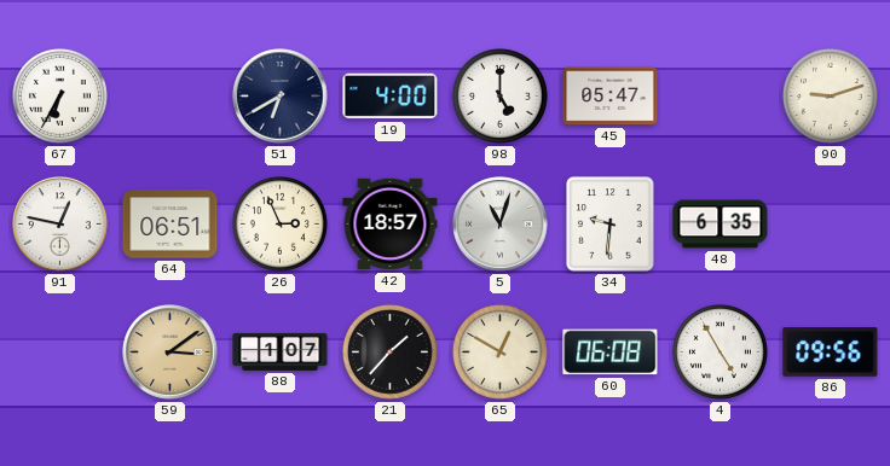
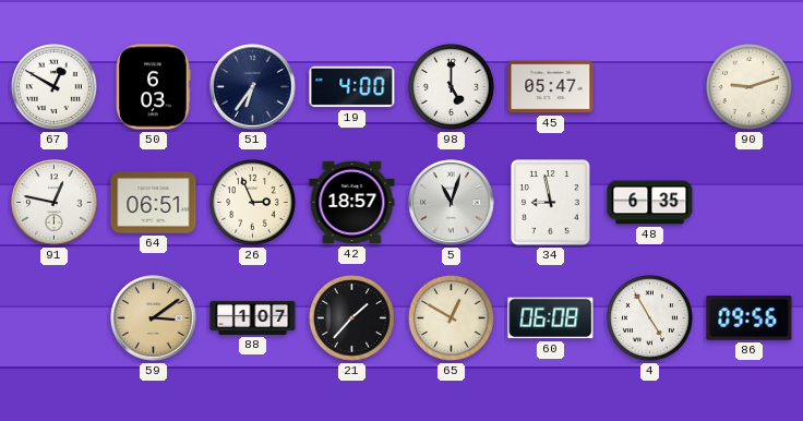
67: 6:35 -> 12:50
50: none -> 6:03
51: 6:40 -> 6:36
34: 9:31 -> 8:58
